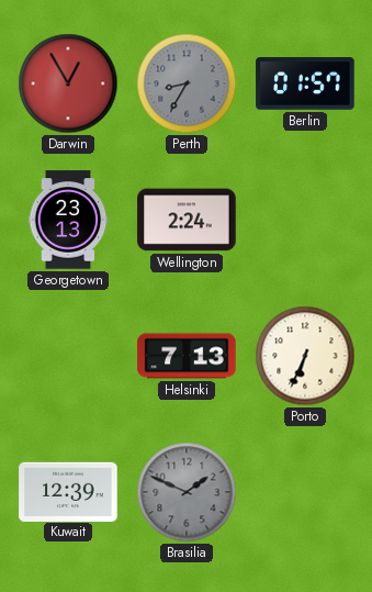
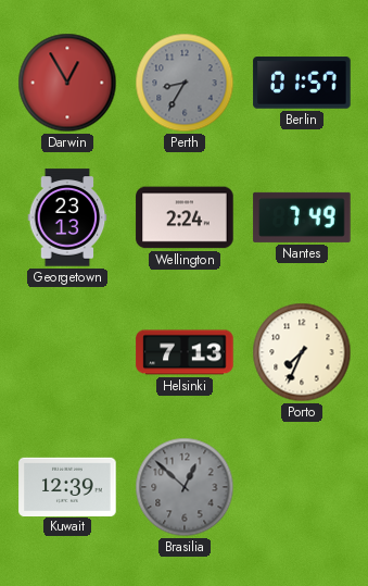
Nantes: none -> 7:49
Porto: 6:34 -> 7:34
Brasilia: 1:49 -> 12:52
